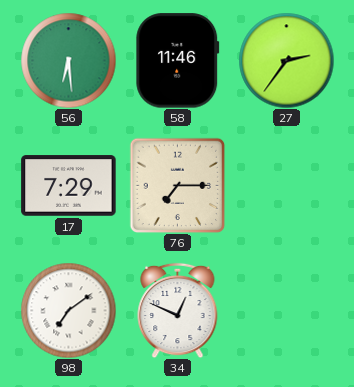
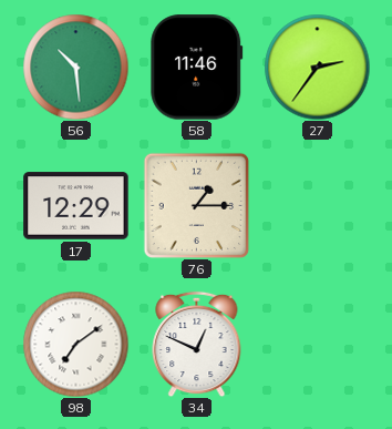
56: 6:29 -> 10:29
17: 7:29 -> 12:29
76: 7:15 -> 1:15
